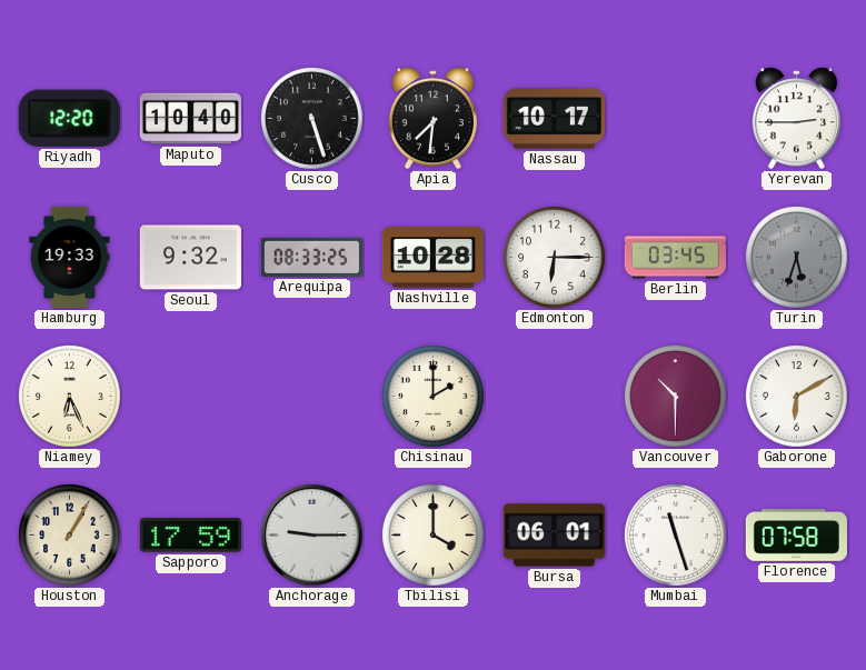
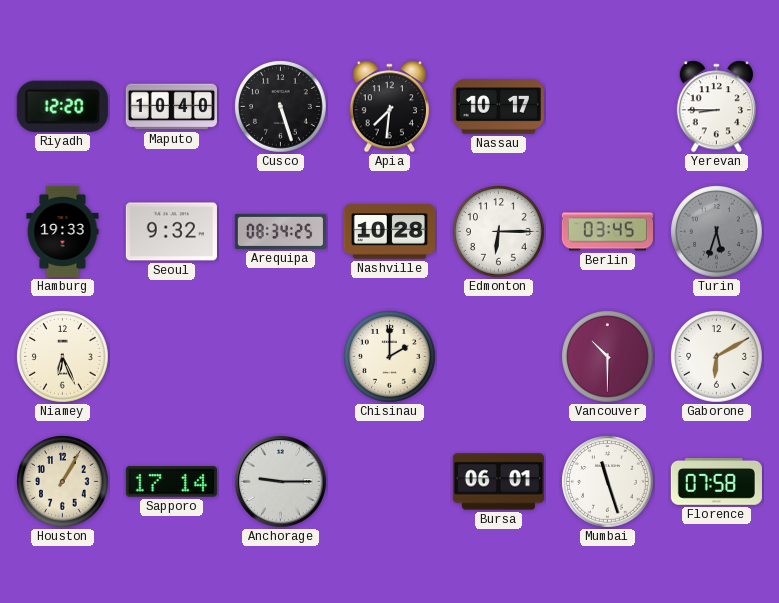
Yerevan: 2:45 -> 8:45
Arequipa: 08:33 -> 08:34
Sapporo: 17:59 -> 17:14
Tbilisi: 4:00 -> none
